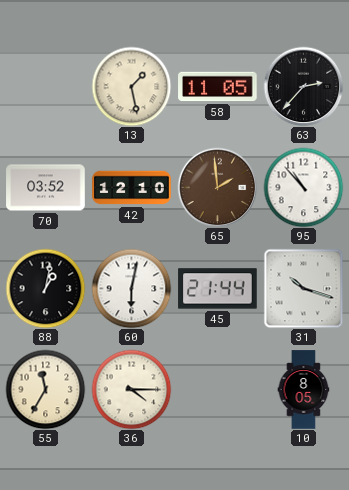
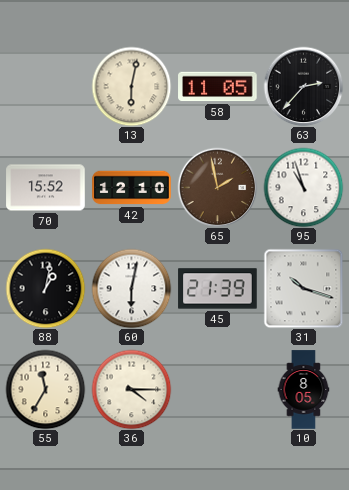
13: 1:28 -> 6:02
70: 03:52 -> 15:52
65: 1:59 -> 1:58
95: 10:53 -> 10:57
45: 21:44 -> 21:39
